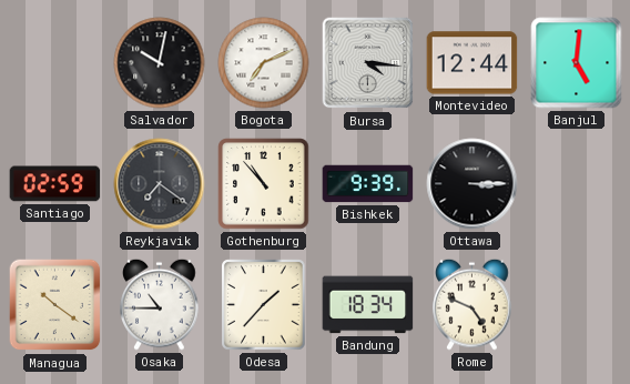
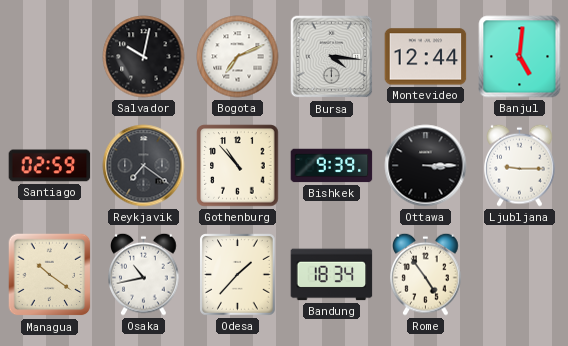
Ljubljana: none -> 9:15
Osaka: 10:45 -> 10:43
Rome: 4:49 -> 4:54
